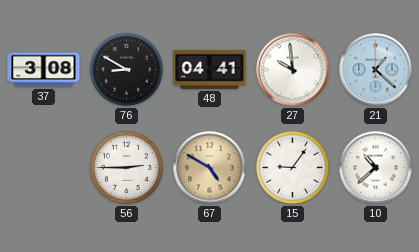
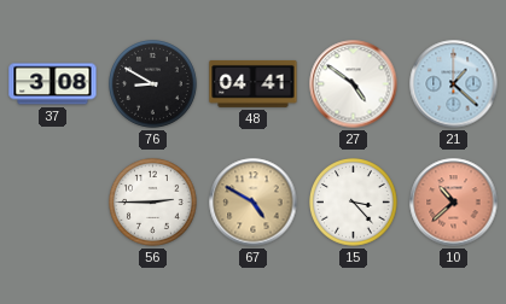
27: 9:59 -> 4:51
15: 9:06 -> 3:23
10 dial: white -> salmon
